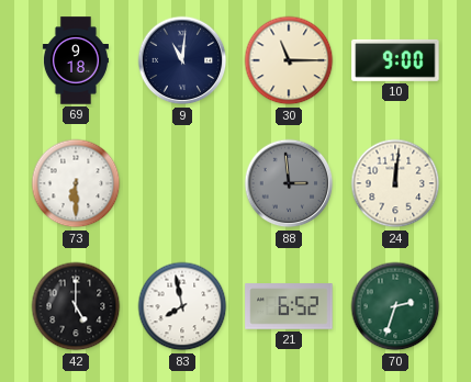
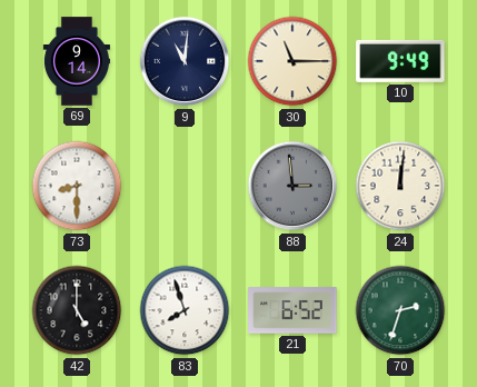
69: 9:18 -> 9:14
10: 9:00 -> 9:49
73: 6:30 -> 8:30
83: 7:58 -> 7:57
